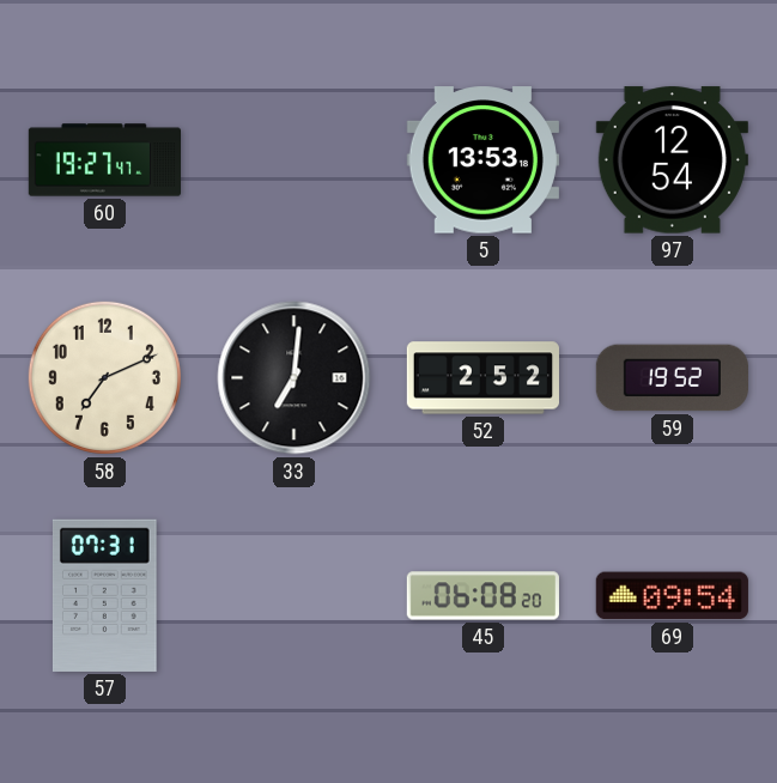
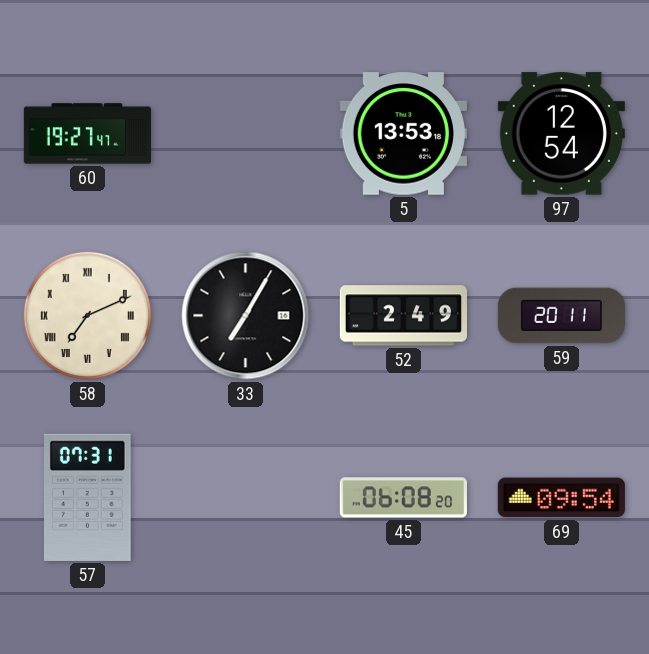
58 numerals: Arabic -> Roman
33: 7:01 -> 7:05
52: 2:52 -> 2:49
59: 19:52 -> 20:11
